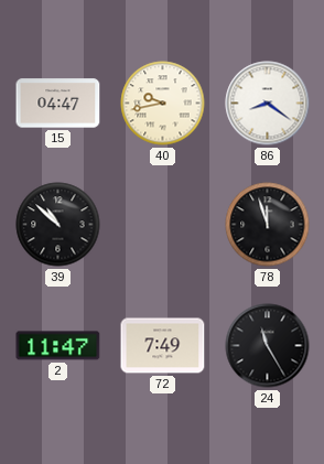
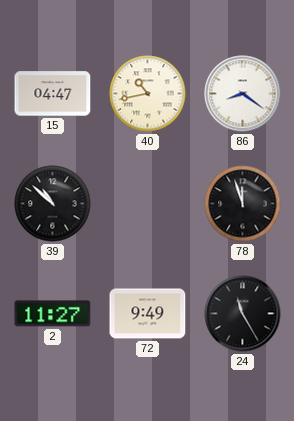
40: 9:43 -> 10:43
2: 11:47 -> 11:27
72: 7:49 -> 9:49
